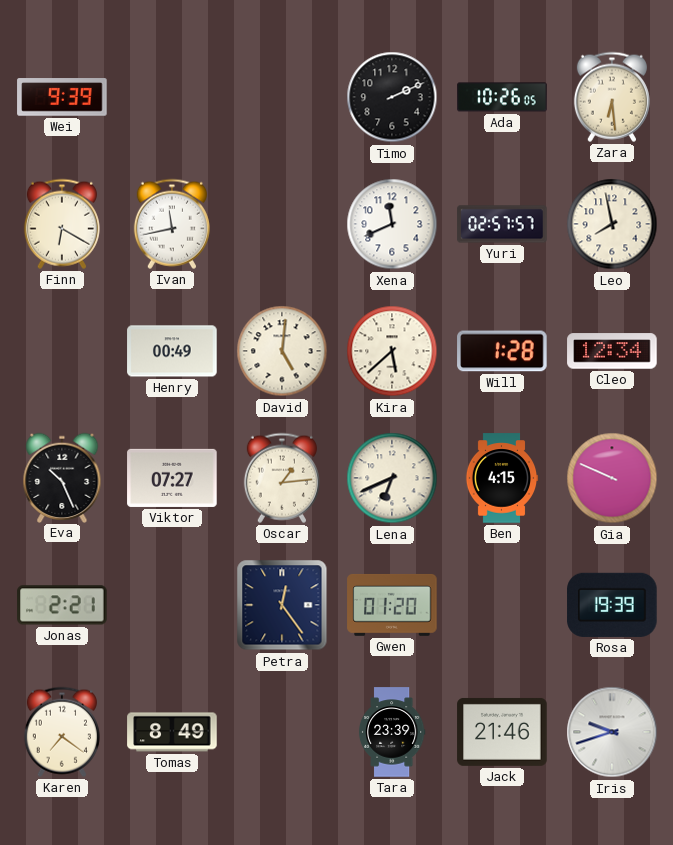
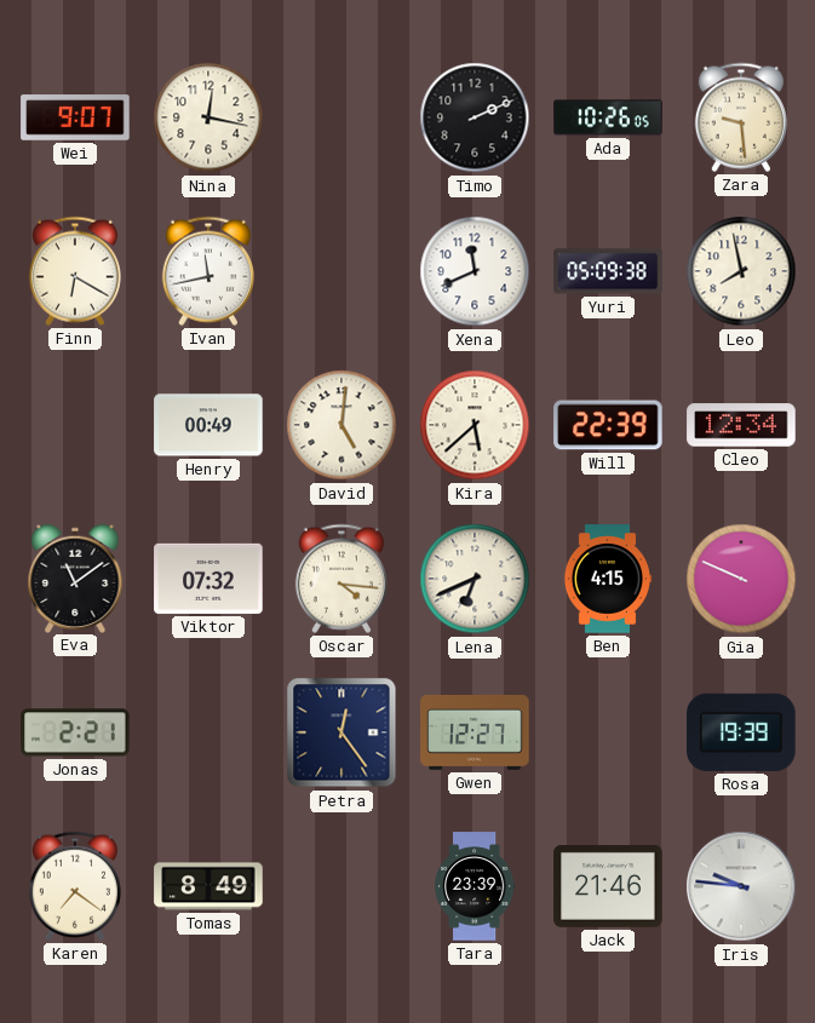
Wei: 9:39 -> 9:07
Nina: none -> 12:17
Zara: 6:29 -> 9:29
Yuri: 02:57 -> 05:09
Will: 1:28 -> 22:39
Eva: 10:26 -> 11:09
Viktor: 07:27 -> 07:32
Oscar: 1:14 -> 4:16
Gwen: 01:20 -> 12:27
Iris: 9:42 -> 9:46
